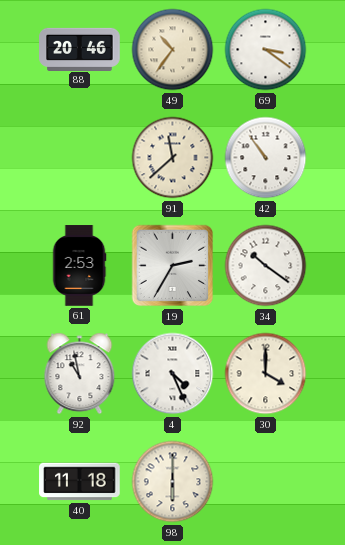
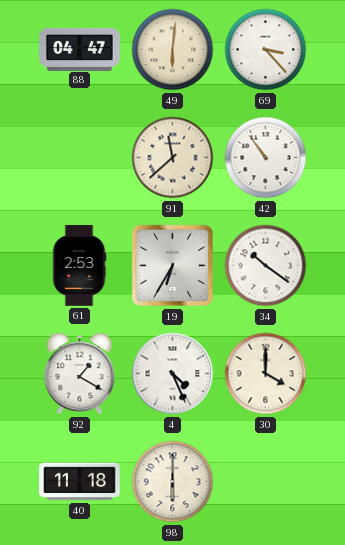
88: 20:46 -> 04:47
49: 10:36 -> 6:01
69: 3:21 -> 3:23
19: 2:35 -> 6:35
92: 10:58 -> 1:20
